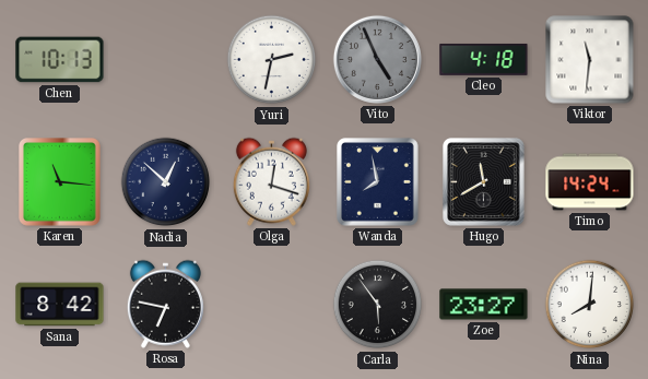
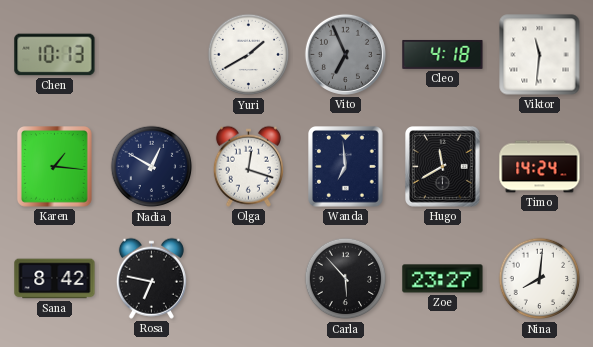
Yuri: 2:32 -> 1:40
Vito: 4:56 -> 6:56
Karen: 11:16 -> 1:16
Nadia: 12:52 -> 12:50
Wanda: 7:58 -> 6:59
Carla: 5:54 -> 5:53
